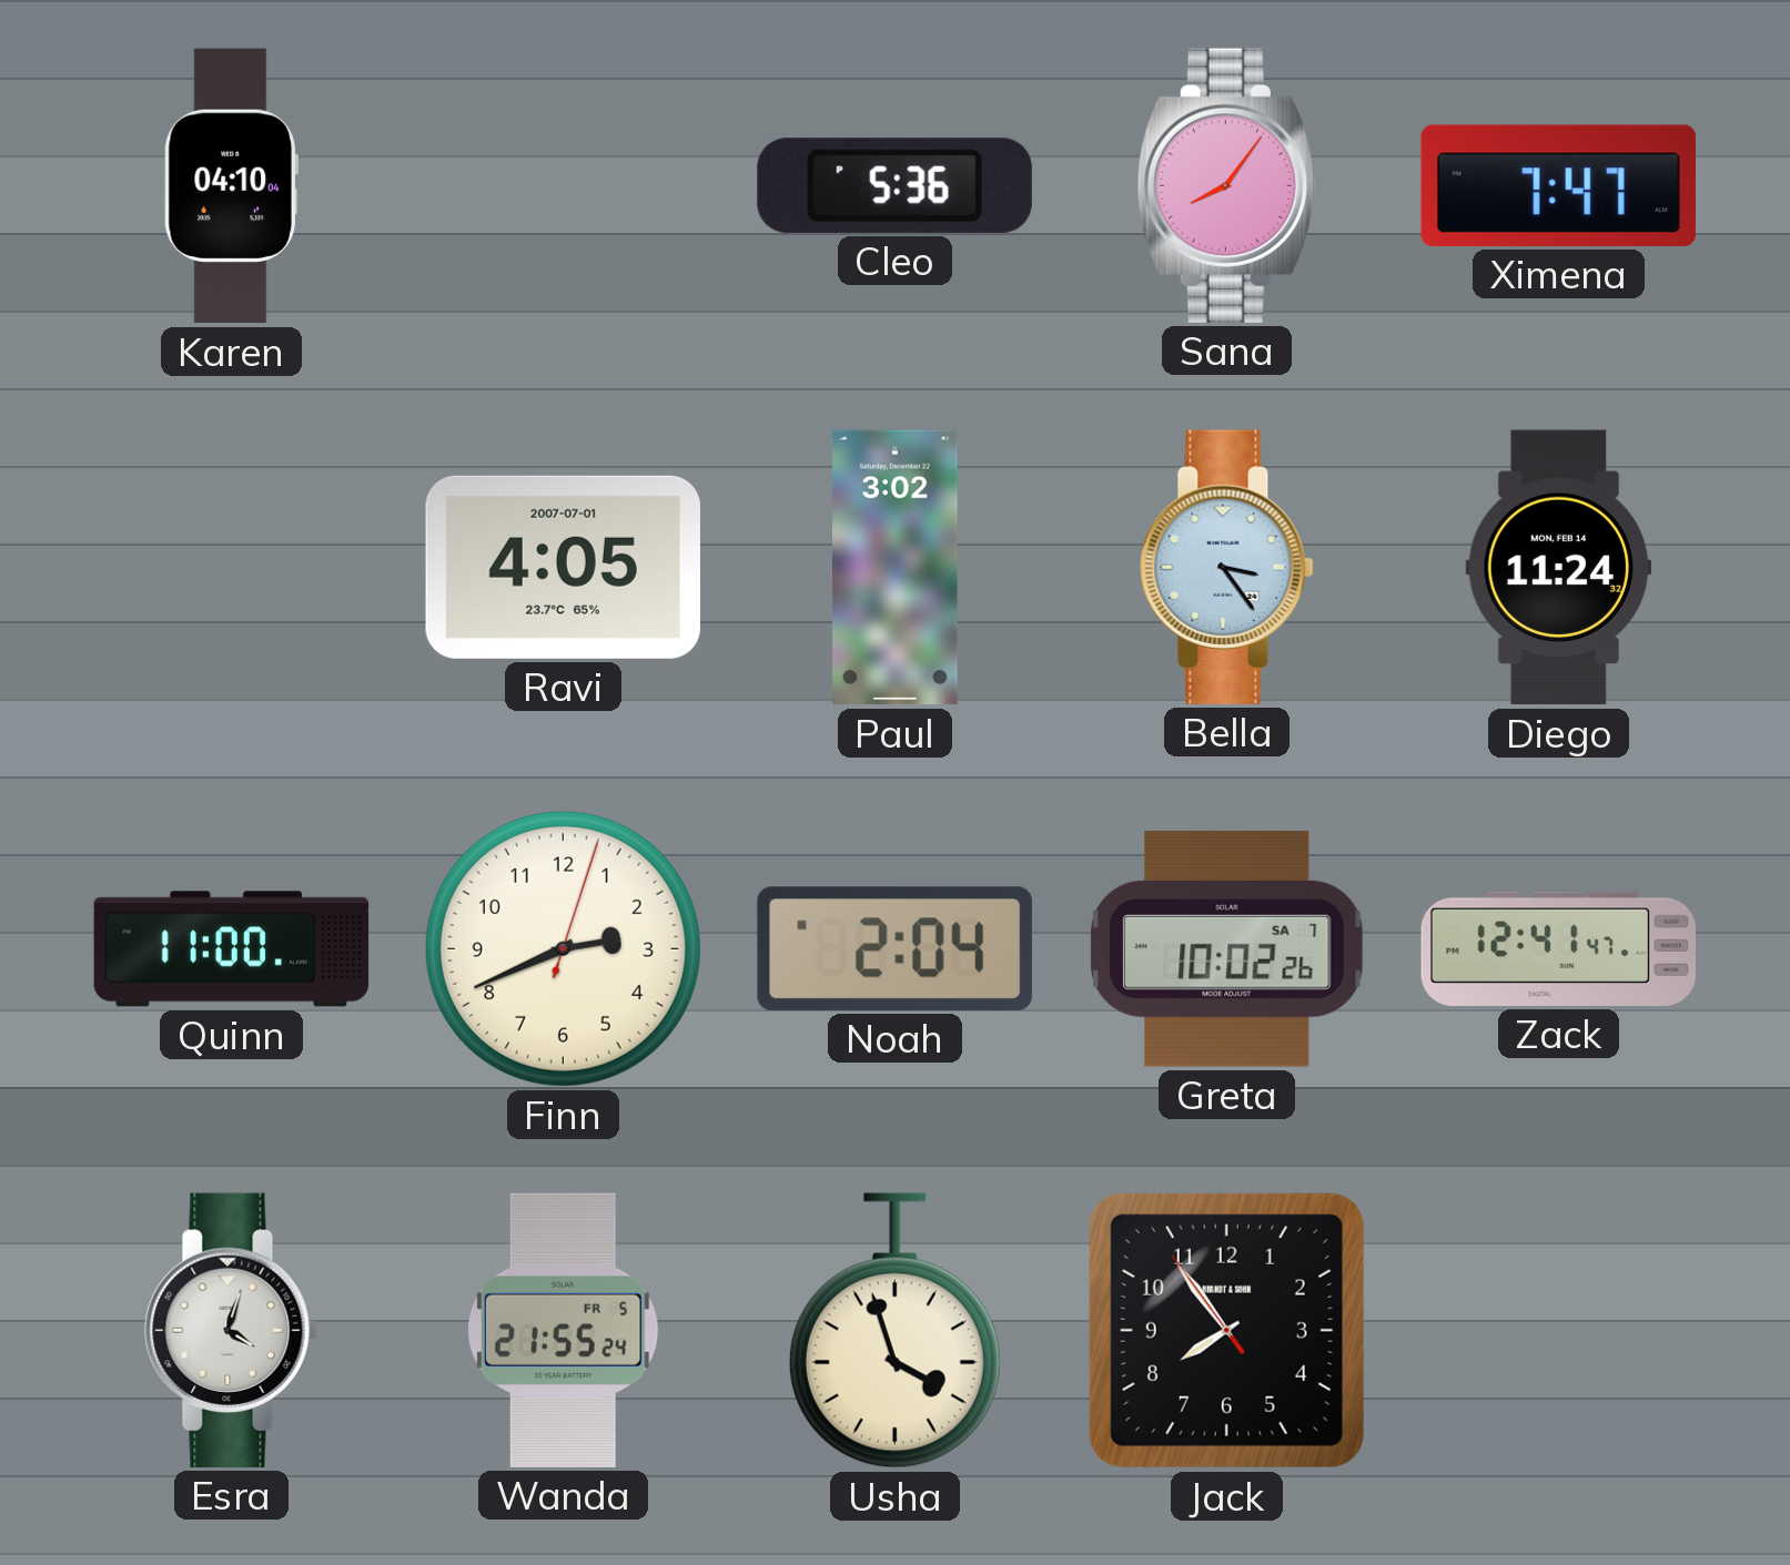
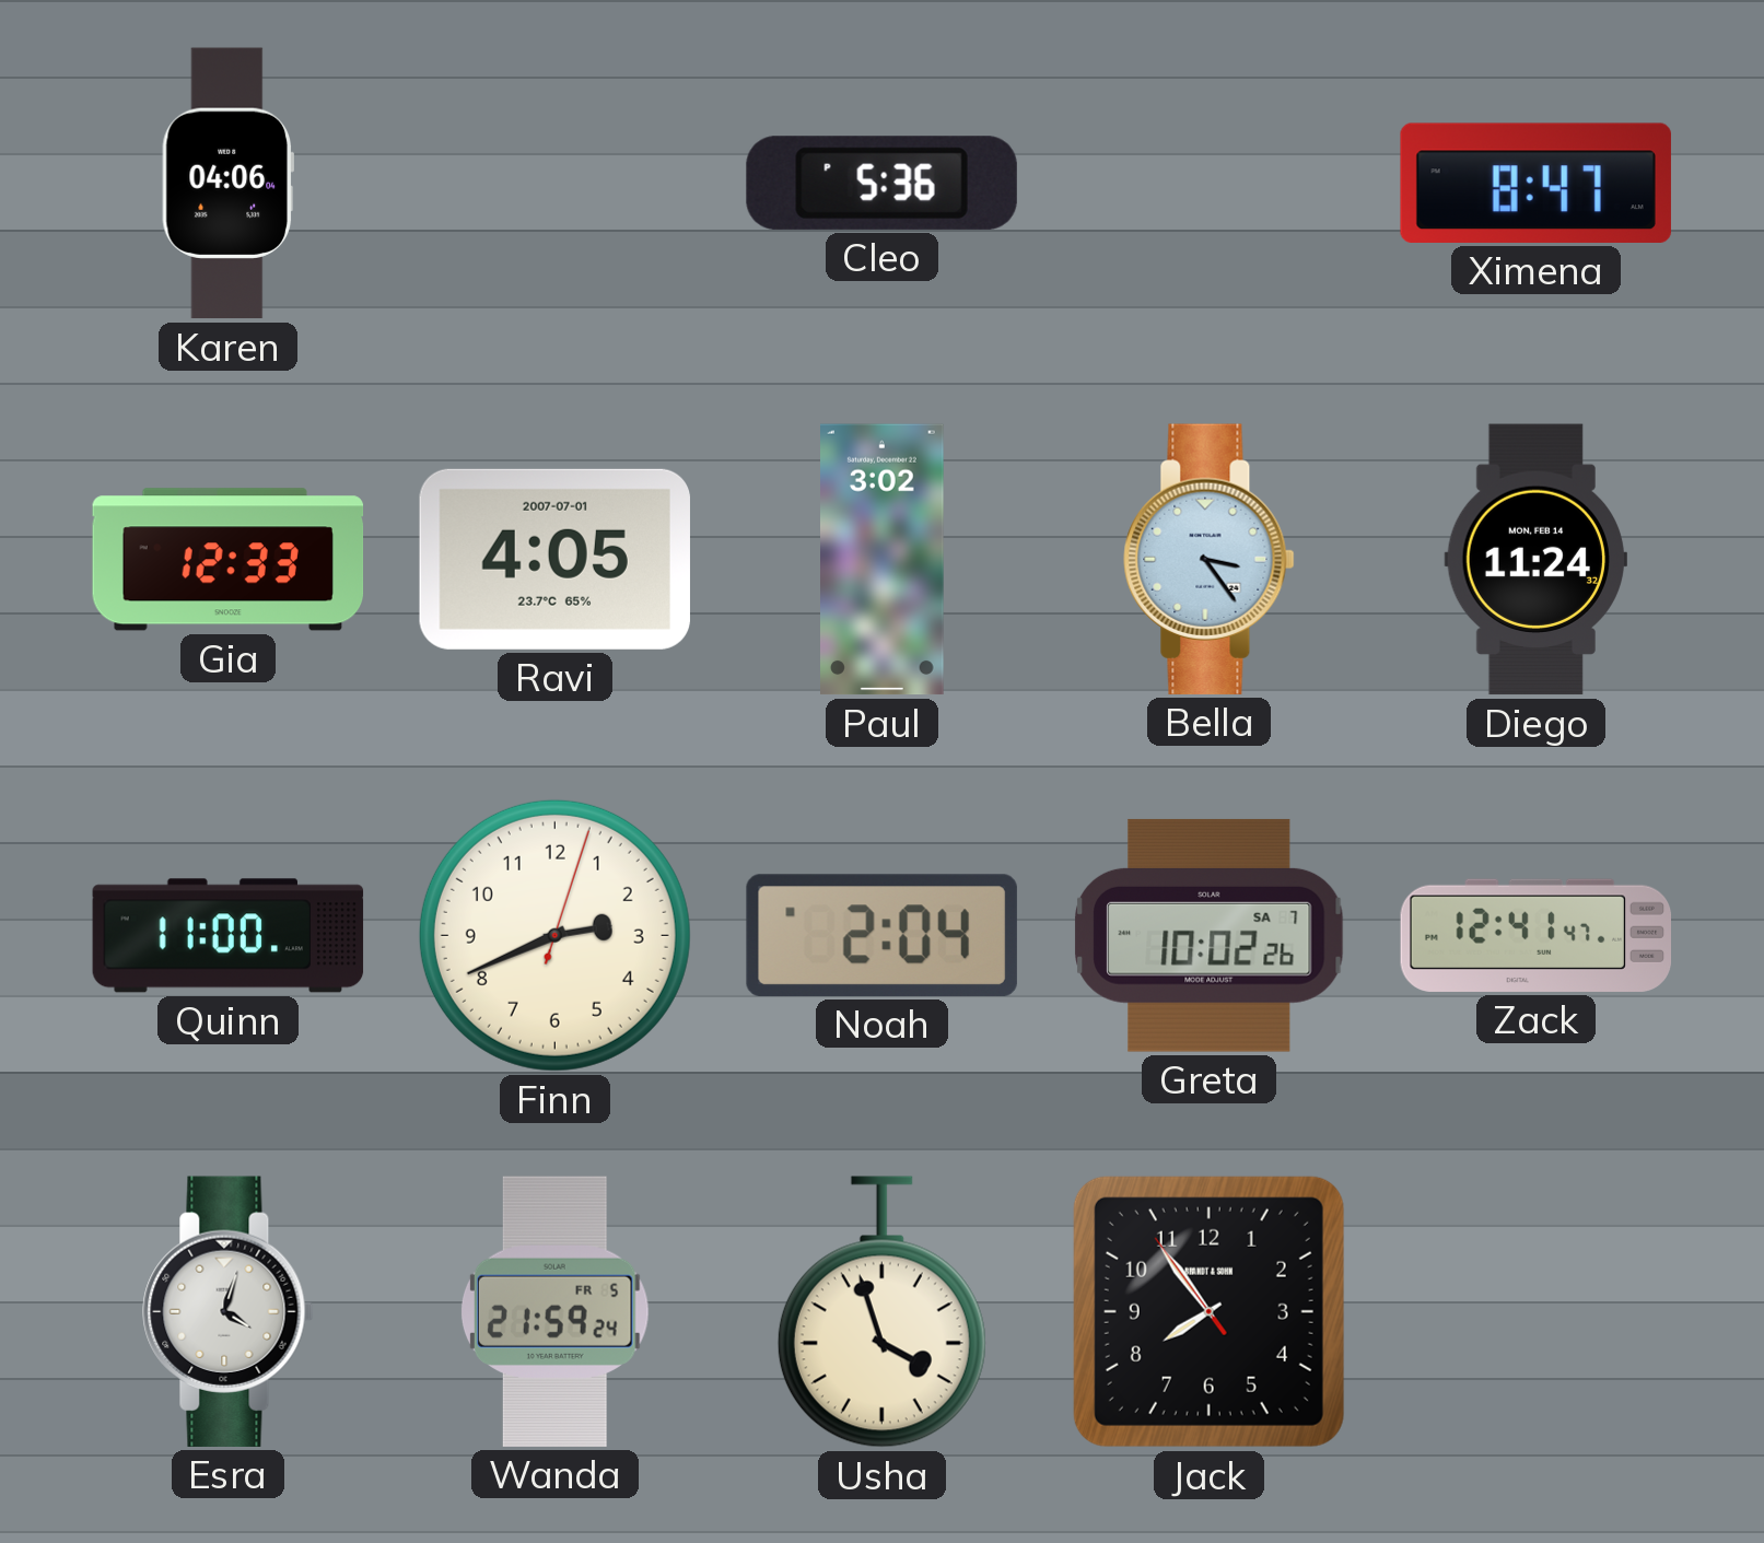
Karen: 04:10 -> 04:06
Sana: 8:06 -> none
Ximena: 7:47 -> 8:47
Gia: none -> 12:33
Wanda: 21:55 -> 21:59
